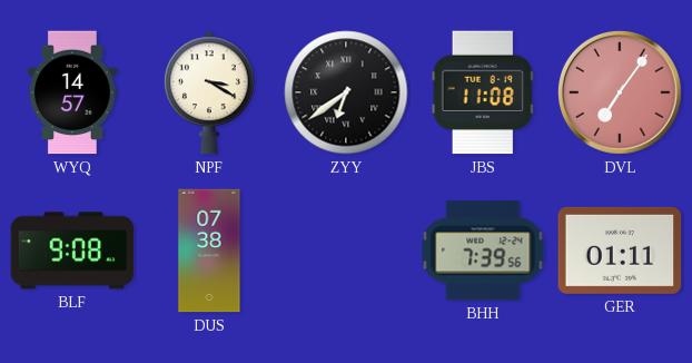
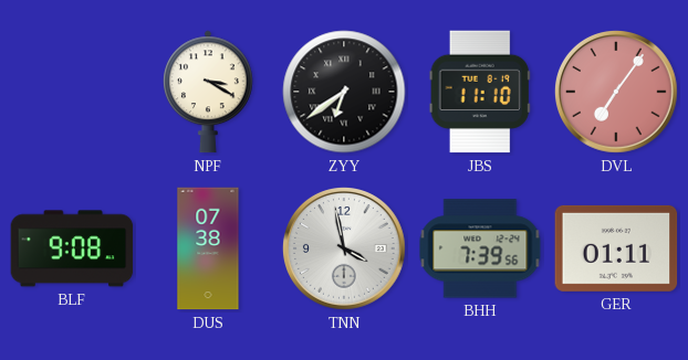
WYQ: 14:57 -> none
JBS: 11:08 -> 11:10
TNN: none -> 3:58
